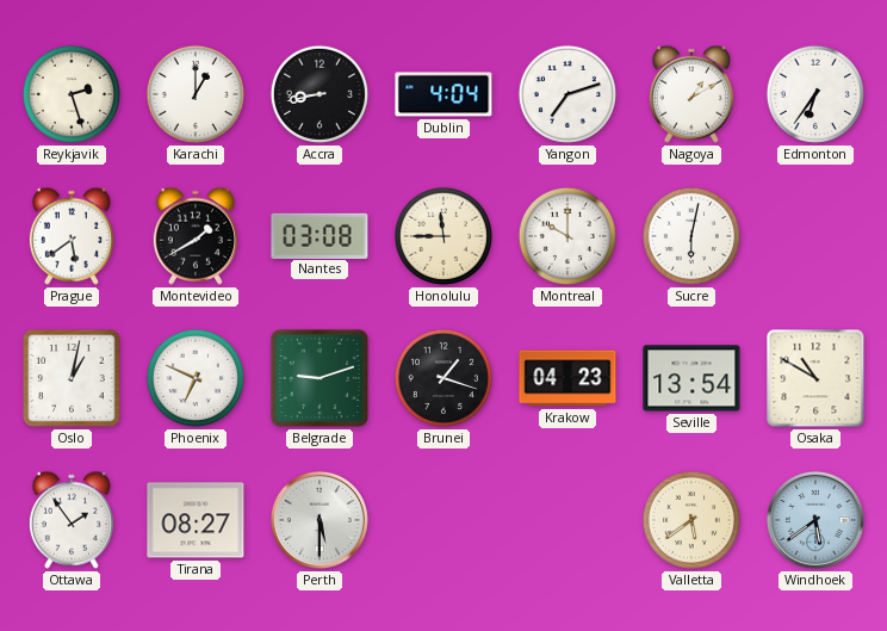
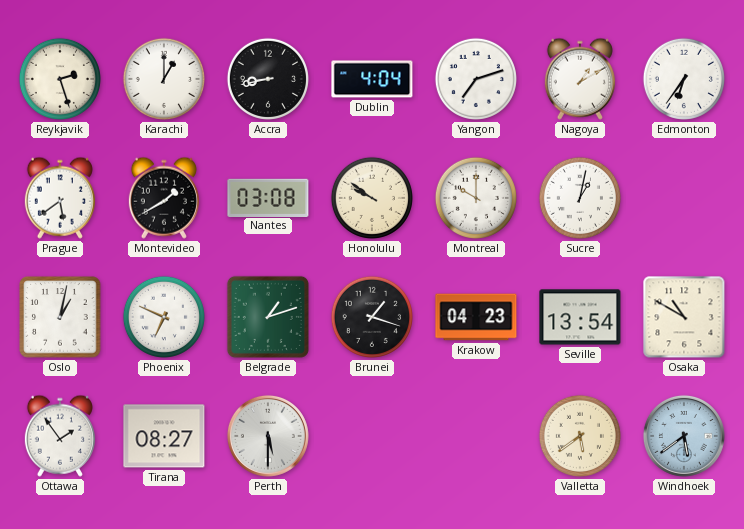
Honolulu: 11:45 -> 9:51
Sucre: 6:02 -> 1:02
Belgrade: 9:12 -> 1:12
